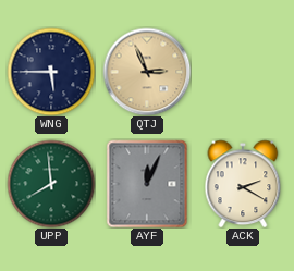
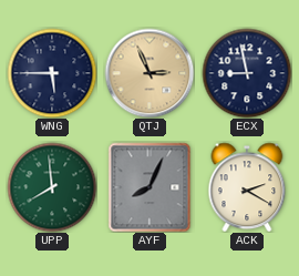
ECX: none -> 8:58
AYF: 12:04 -> 8:04
